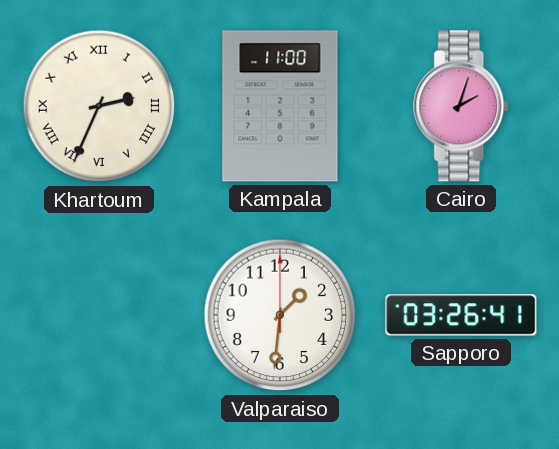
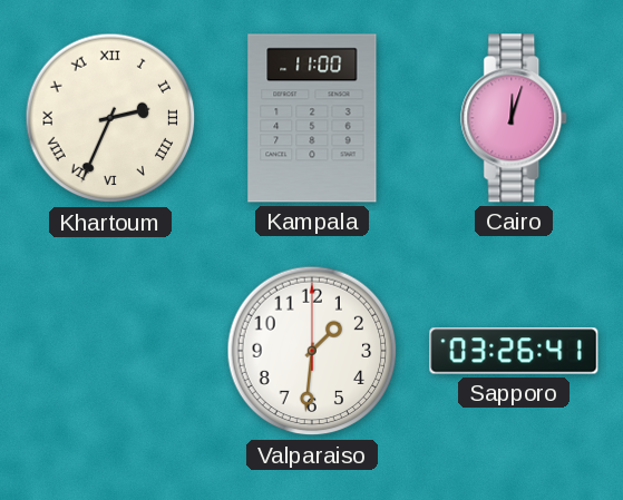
Cairo: 2:03 -> 12:03
